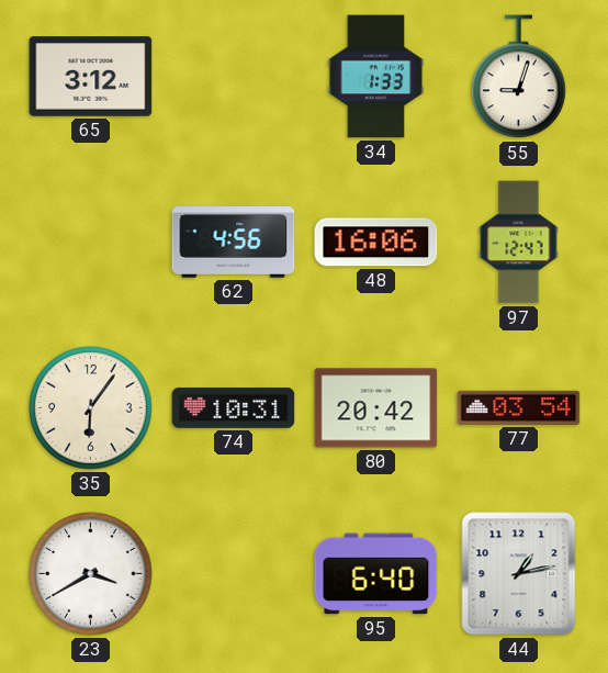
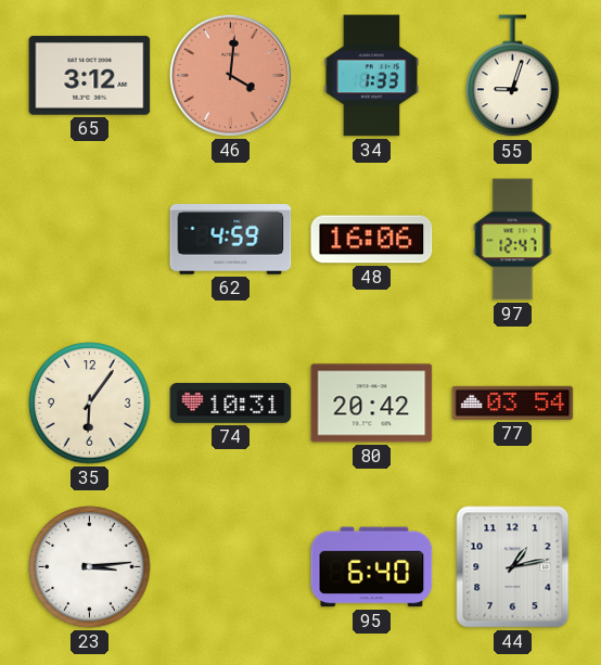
46: none -> 4:01
62: 4:56 -> 4:59
23: 3:40 -> 3:14
